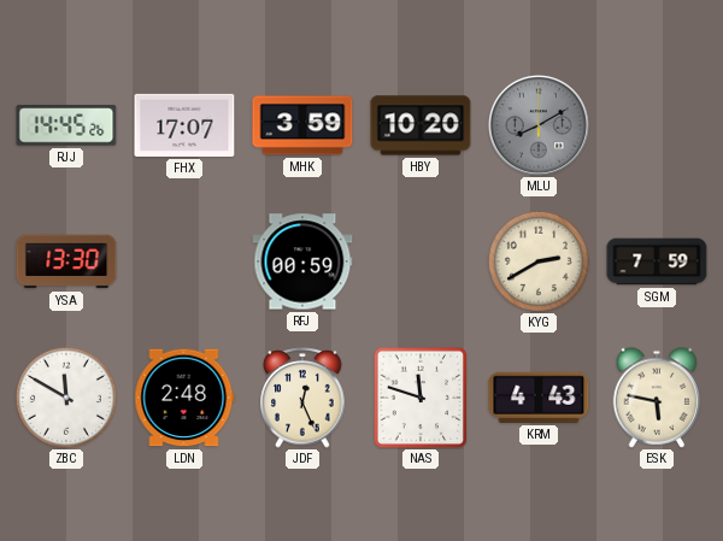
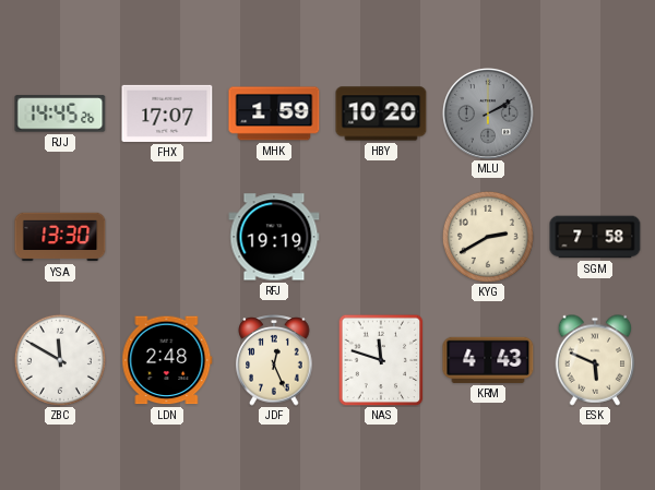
MHK: 3:59 -> 1:59
MLU: 8:10 -> 2:10
RFJ: 00:59 -> 19:19
SGM: 7:59 -> 7:58
ESK: 5:47 -> 5:49
